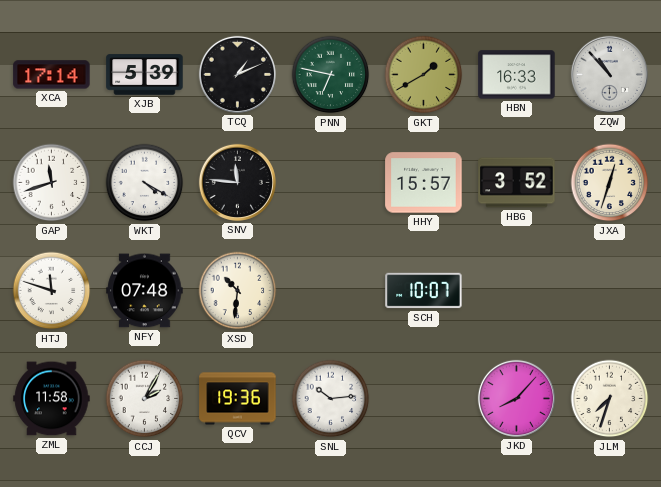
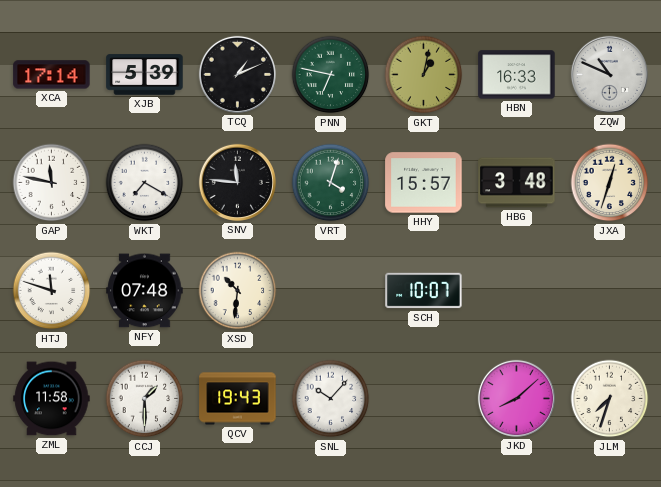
GKT: 1:40 -> 1:02
ZQW: 10:53 -> 10:49
GAP: 11:42 -> 11:47
WKT: 4:20 -> 7:20
VRT: none -> 4:03
HBG: 3:52 -> 3:48
CCJ: 2:05 -> 1:30
QCV: 19:36 -> 19:43
SNL: 10:14 -> 10:07
JKD: 8:07 -> 8:08
